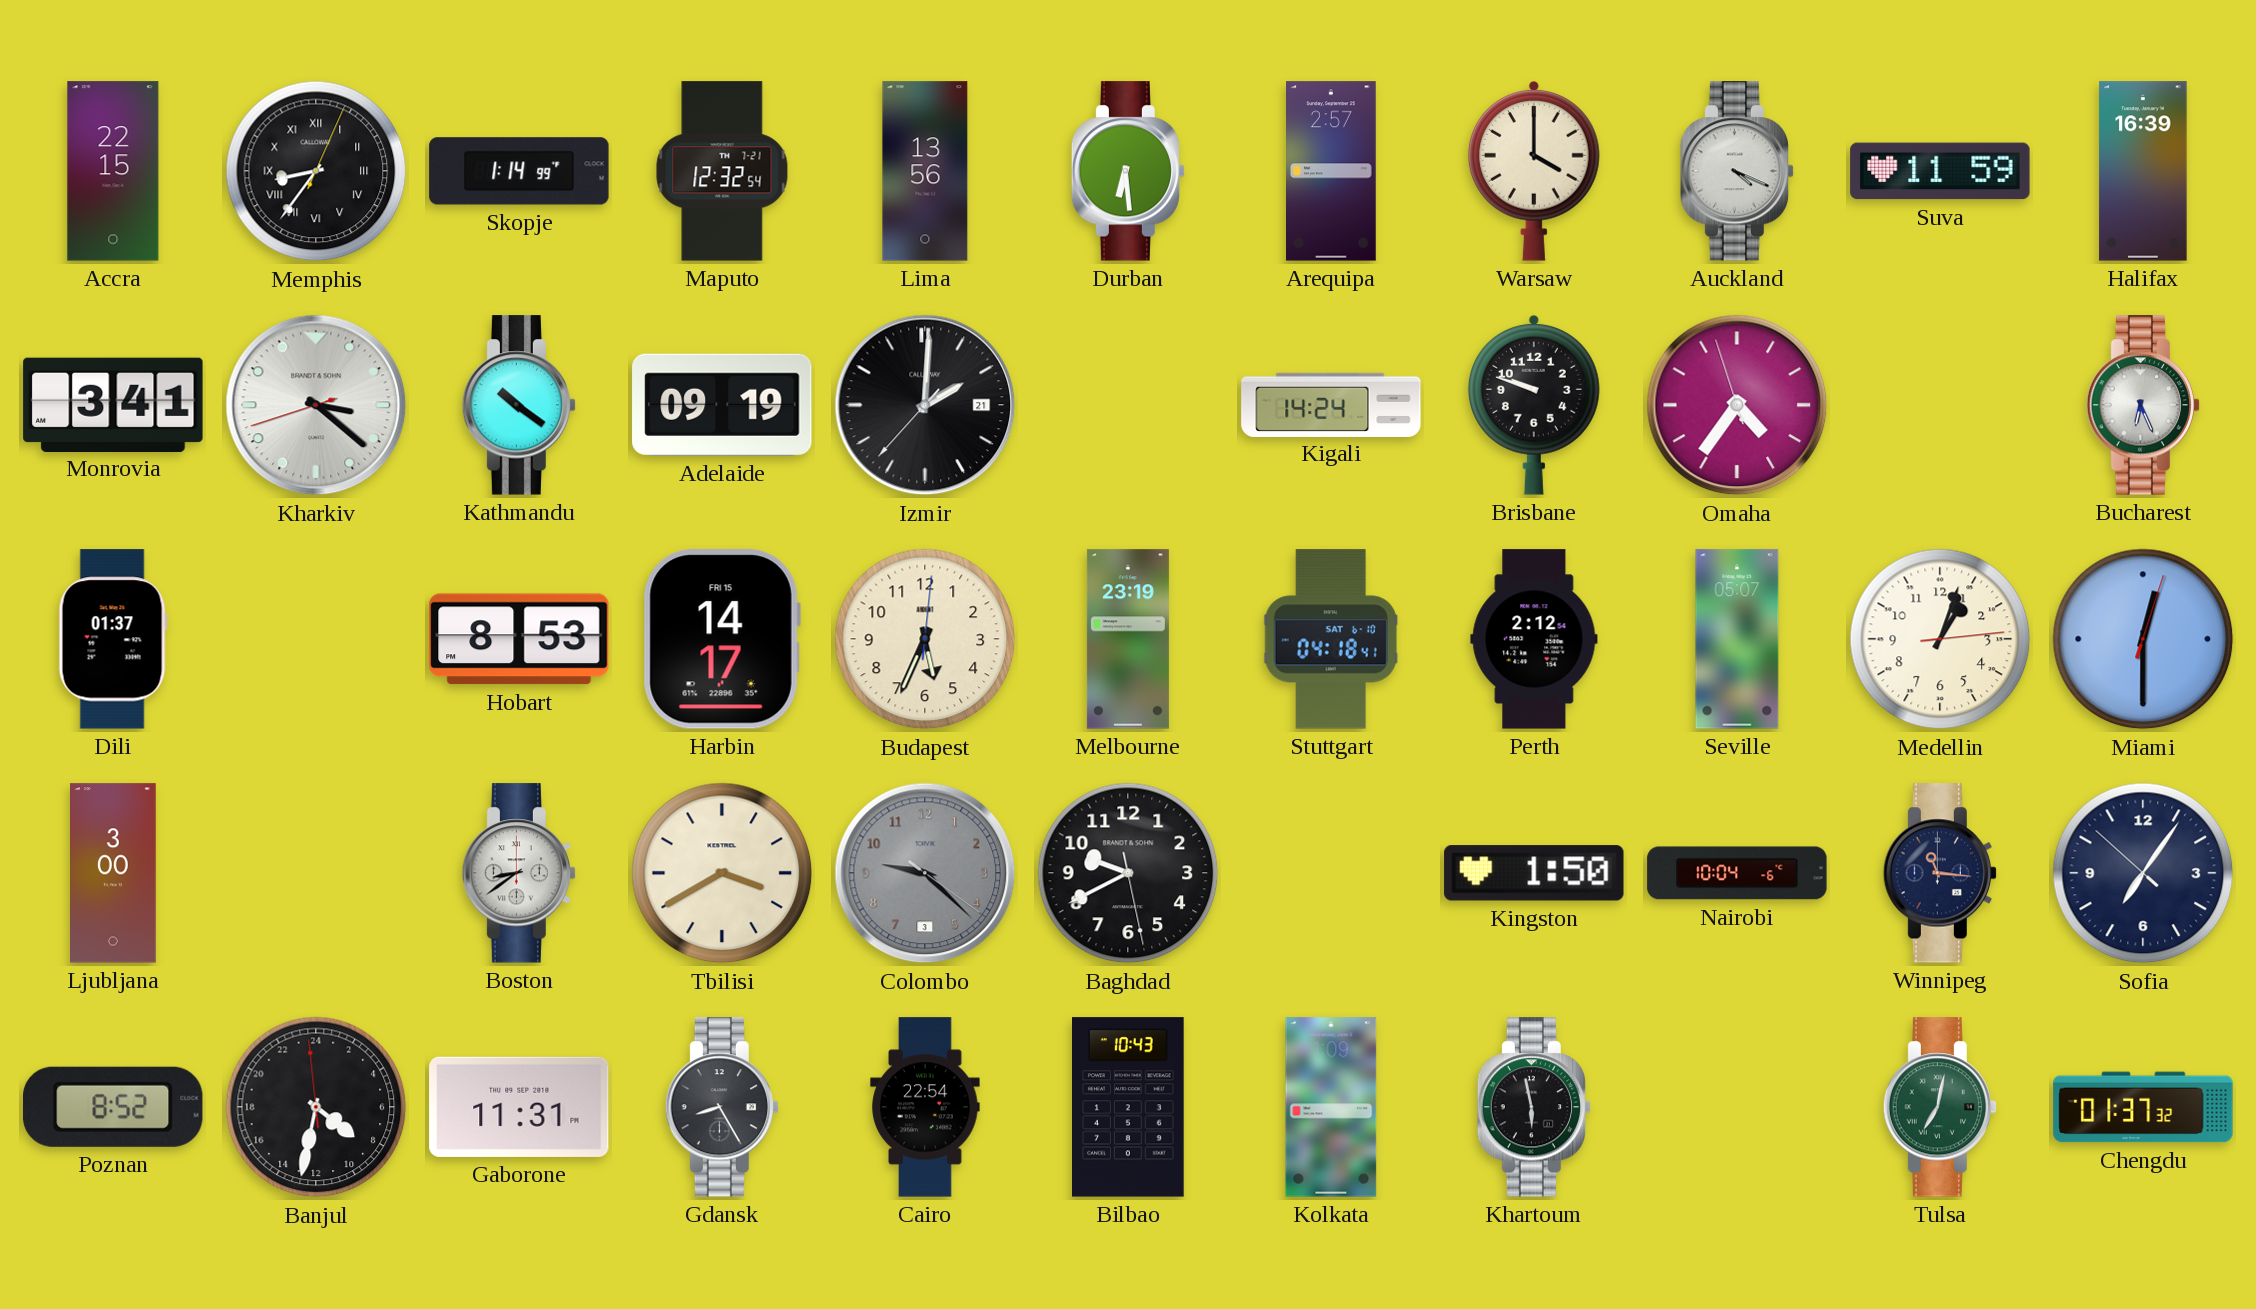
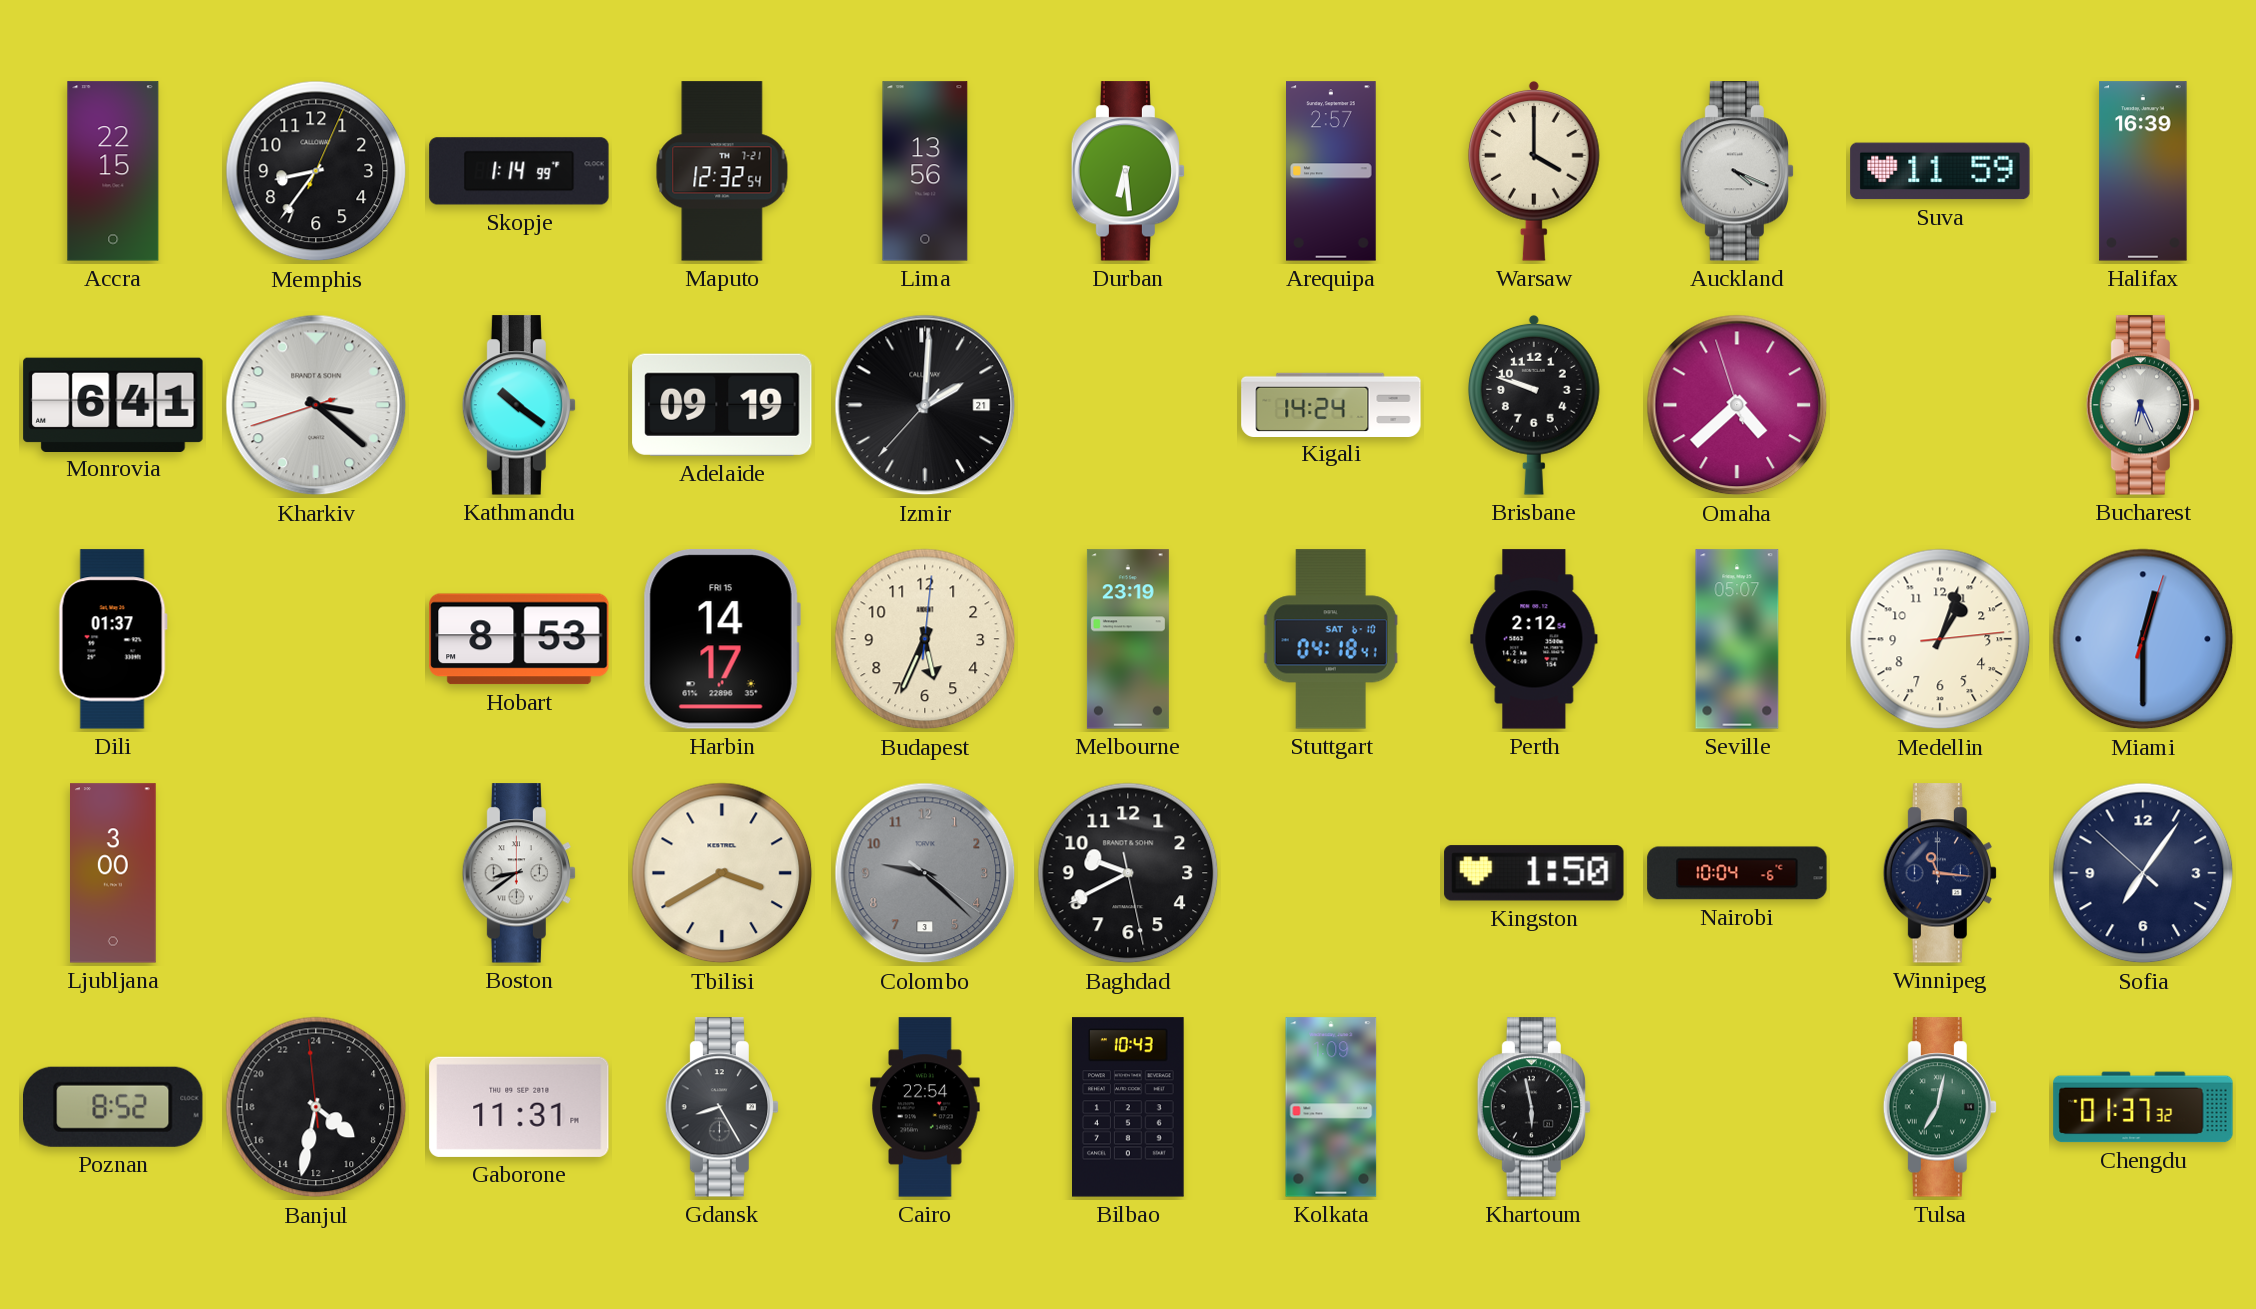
Memphis numerals: Roman -> Arabic
Monrovia: 3:41 -> 6:41
Omaha: 4:35 -> 4:37
